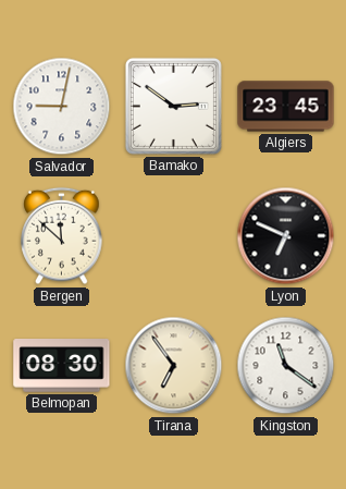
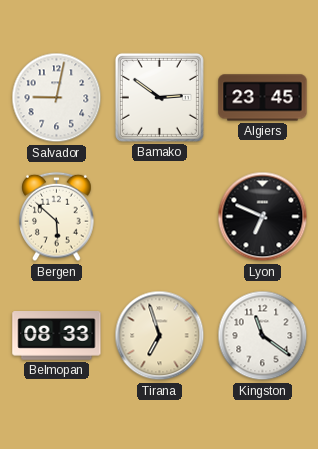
Bergen: 11:52 -> 5:52
Belmopan: 08:30 -> 08:33
Tirana: 6:54 -> 6:57
